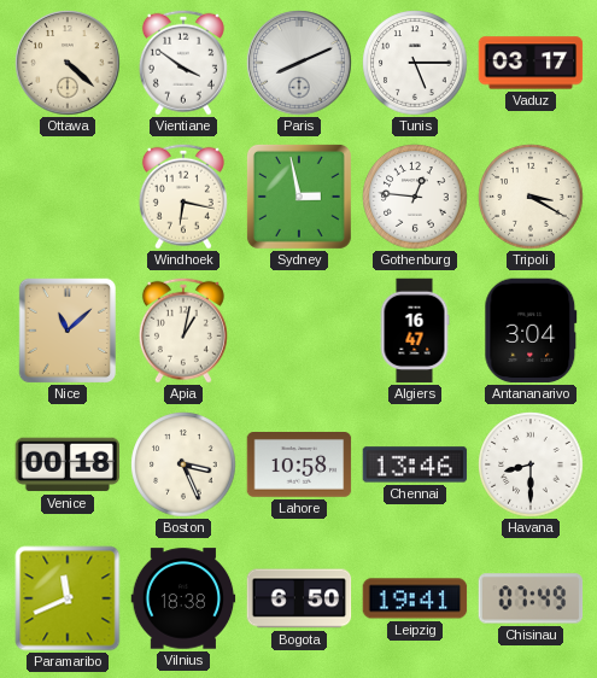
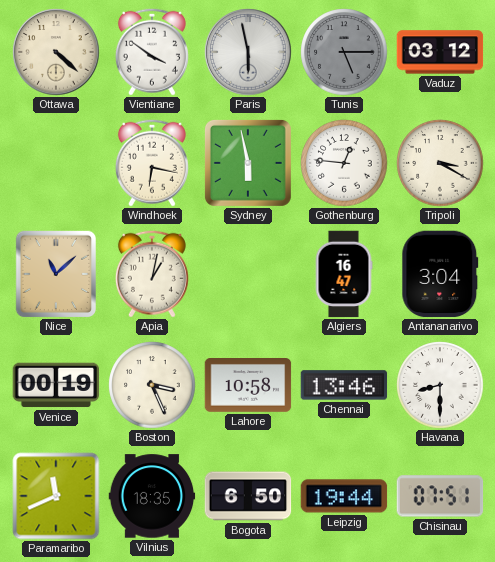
Paris: 8:11 -> 5:58
Tunis dial: white -> grey
Vaduz: 03:17 -> 03:12
Sydney: 2:58 -> 5:58
Venice: 00:18 -> 00:19
Vilnius: 18:38 -> 18:35
Leipzig: 19:41 -> 19:44
Chisinau: 07:49 -> 07:51
